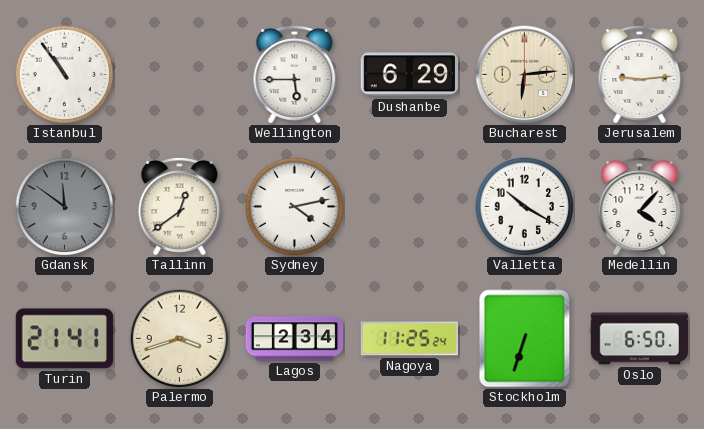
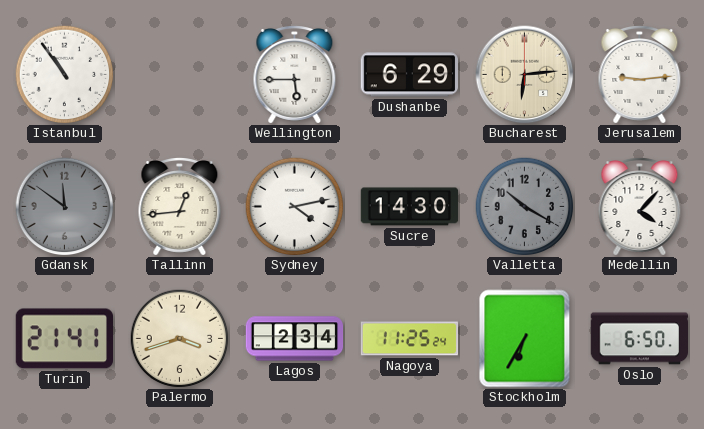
Tallinn: 12:39 -> 12:44
Sucre: none -> 14:30
Valletta dial: white -> grey
Stockholm: 6:33 -> 6:35
